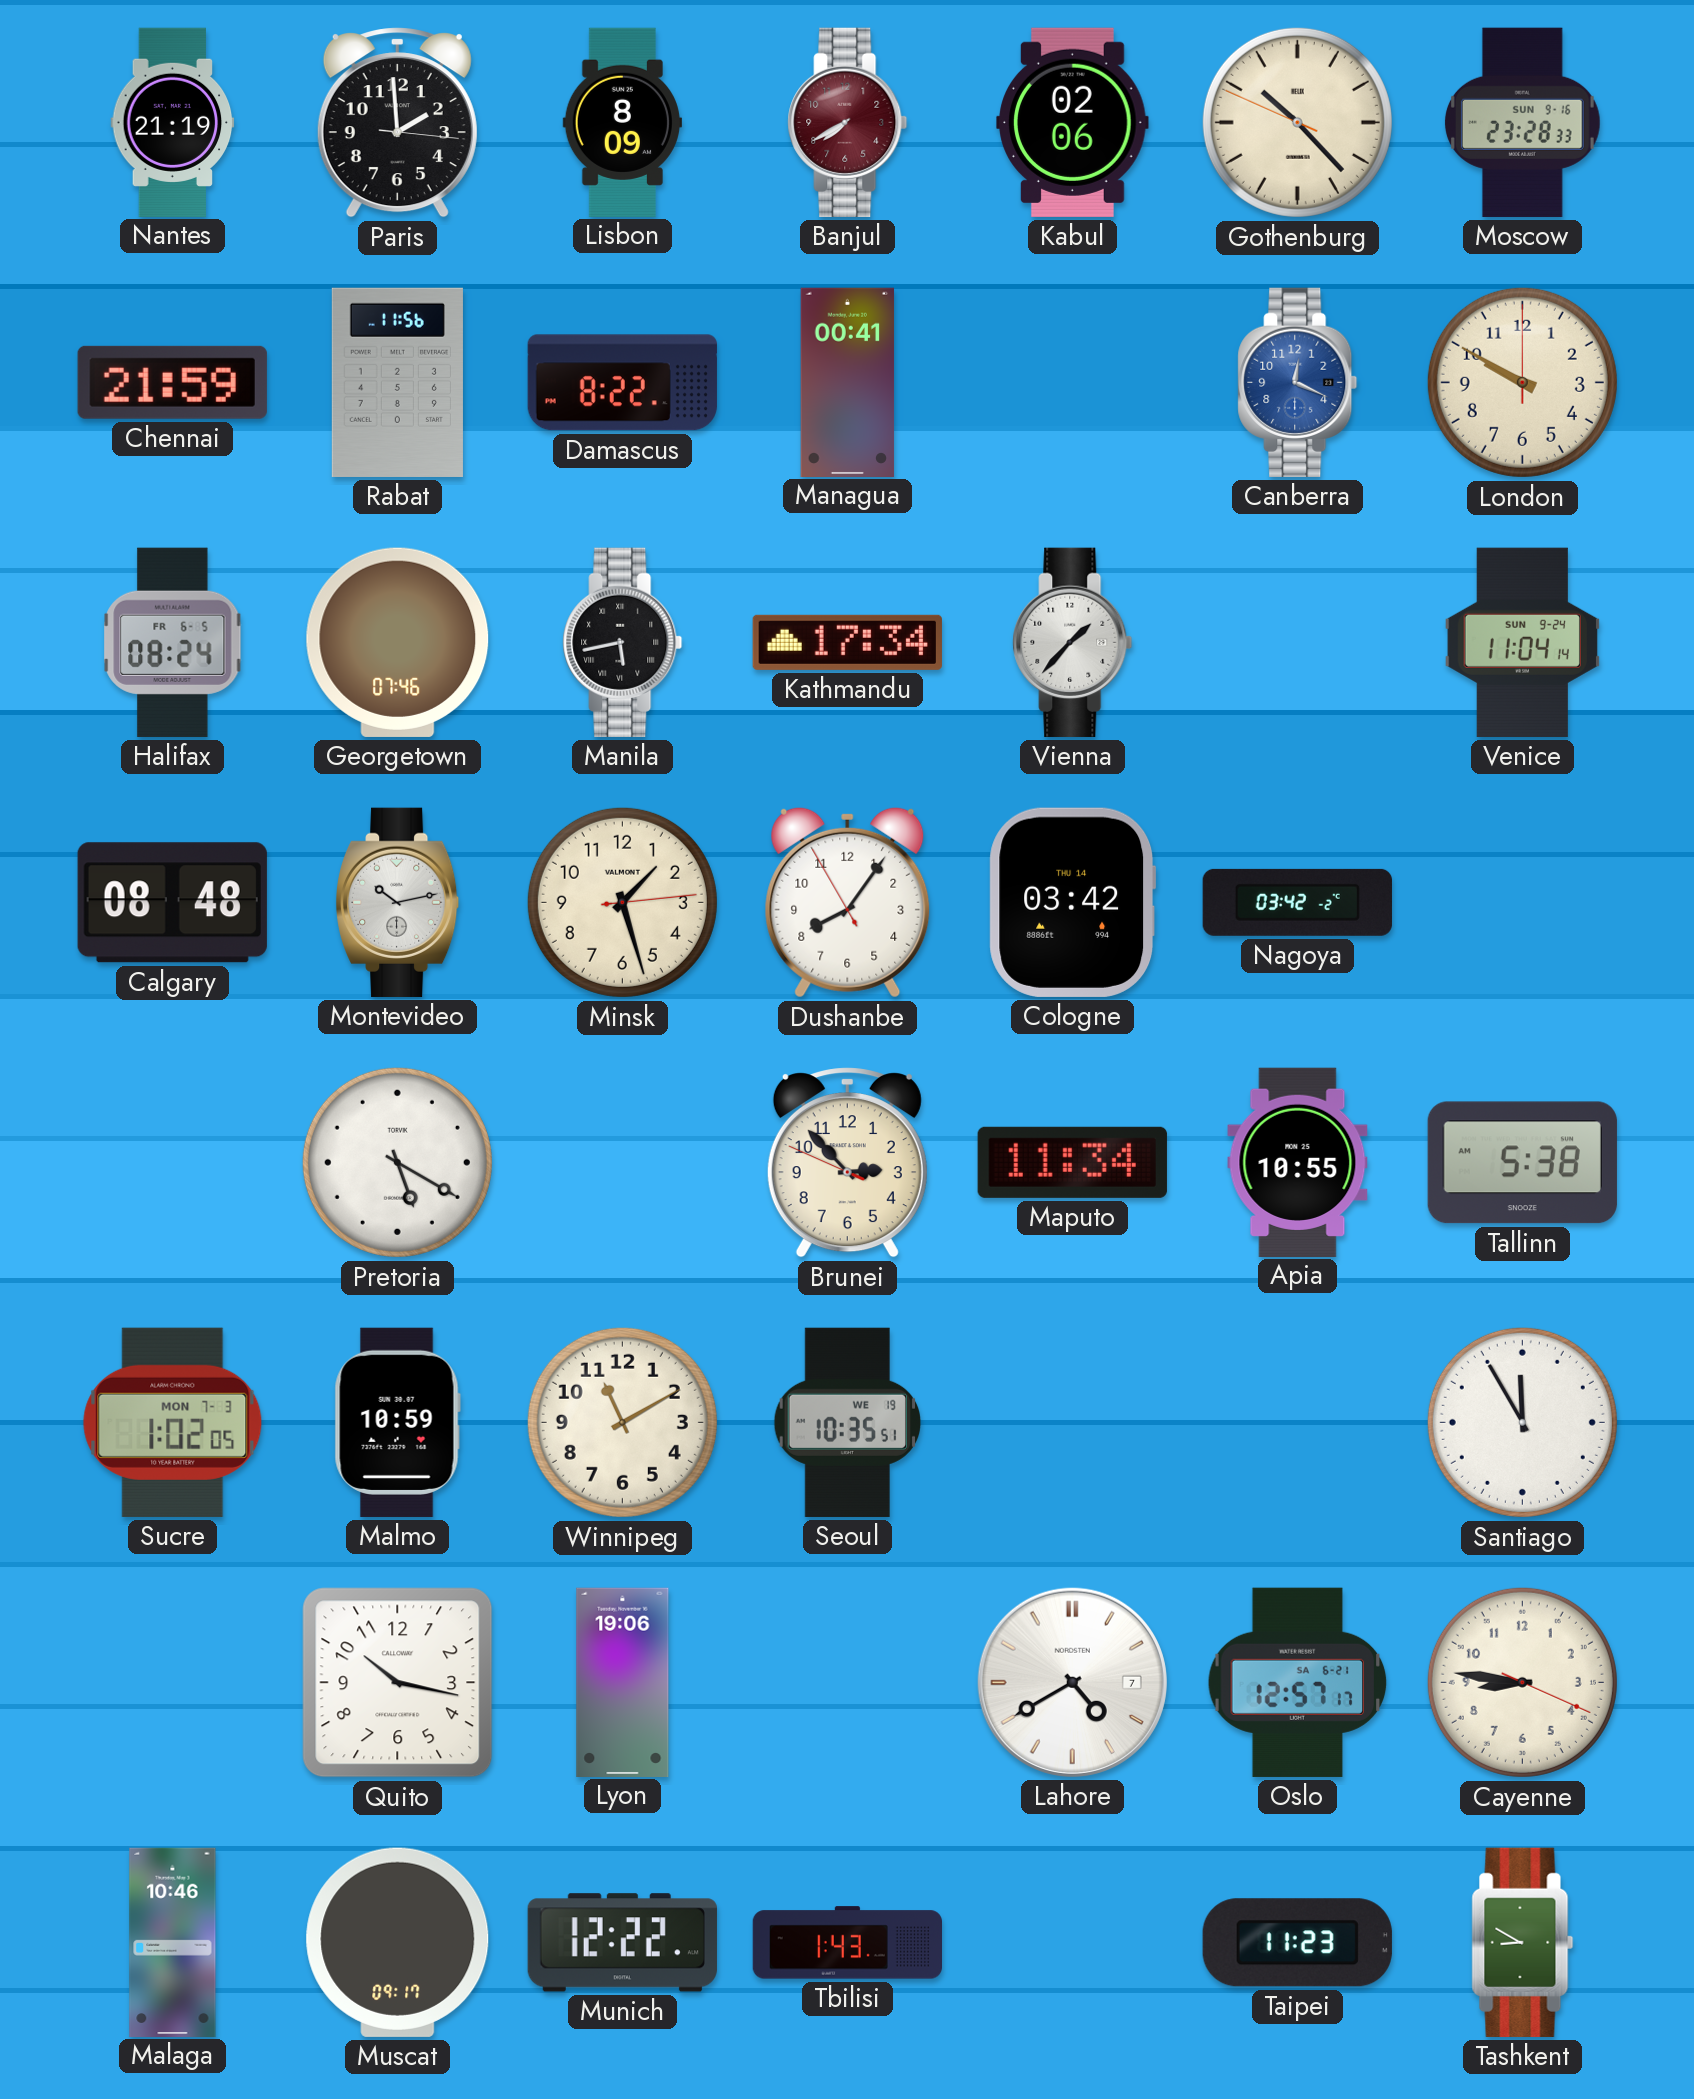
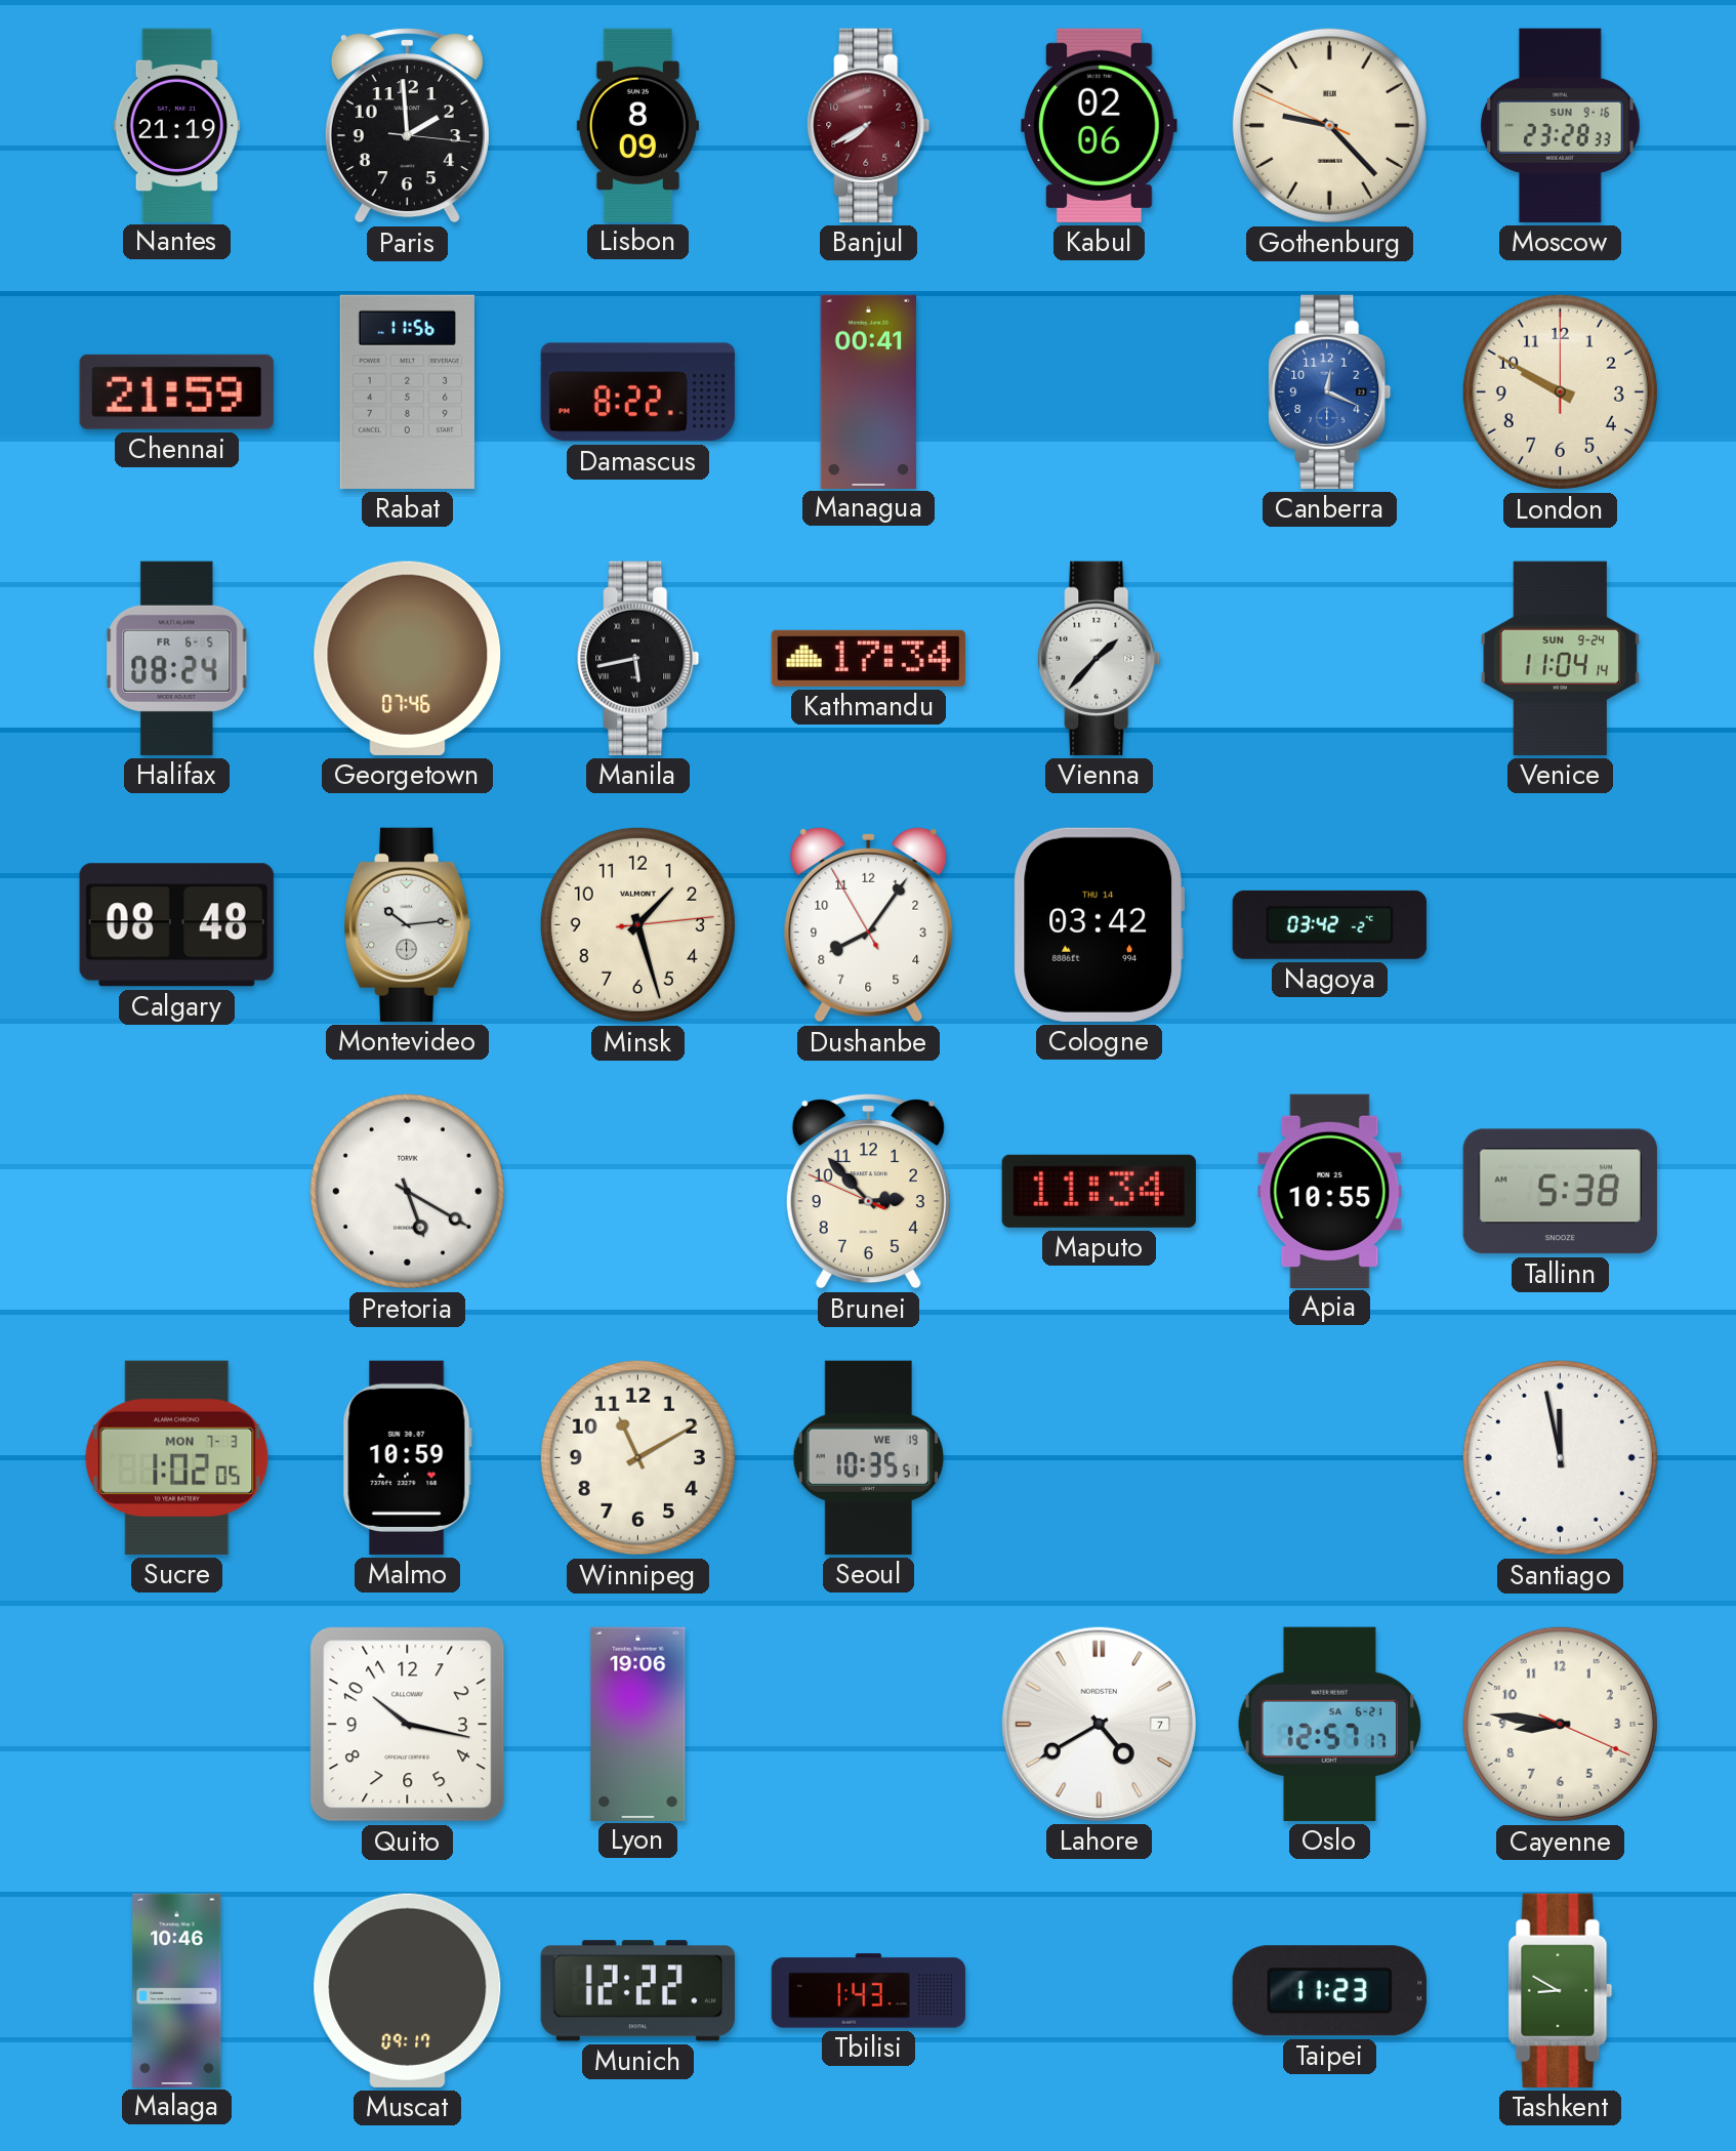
Gothenburg: 10:22 -> 9:22
Montevideo: 10:13 -> 10:14
Santiago: 11:55 -> 11:58
